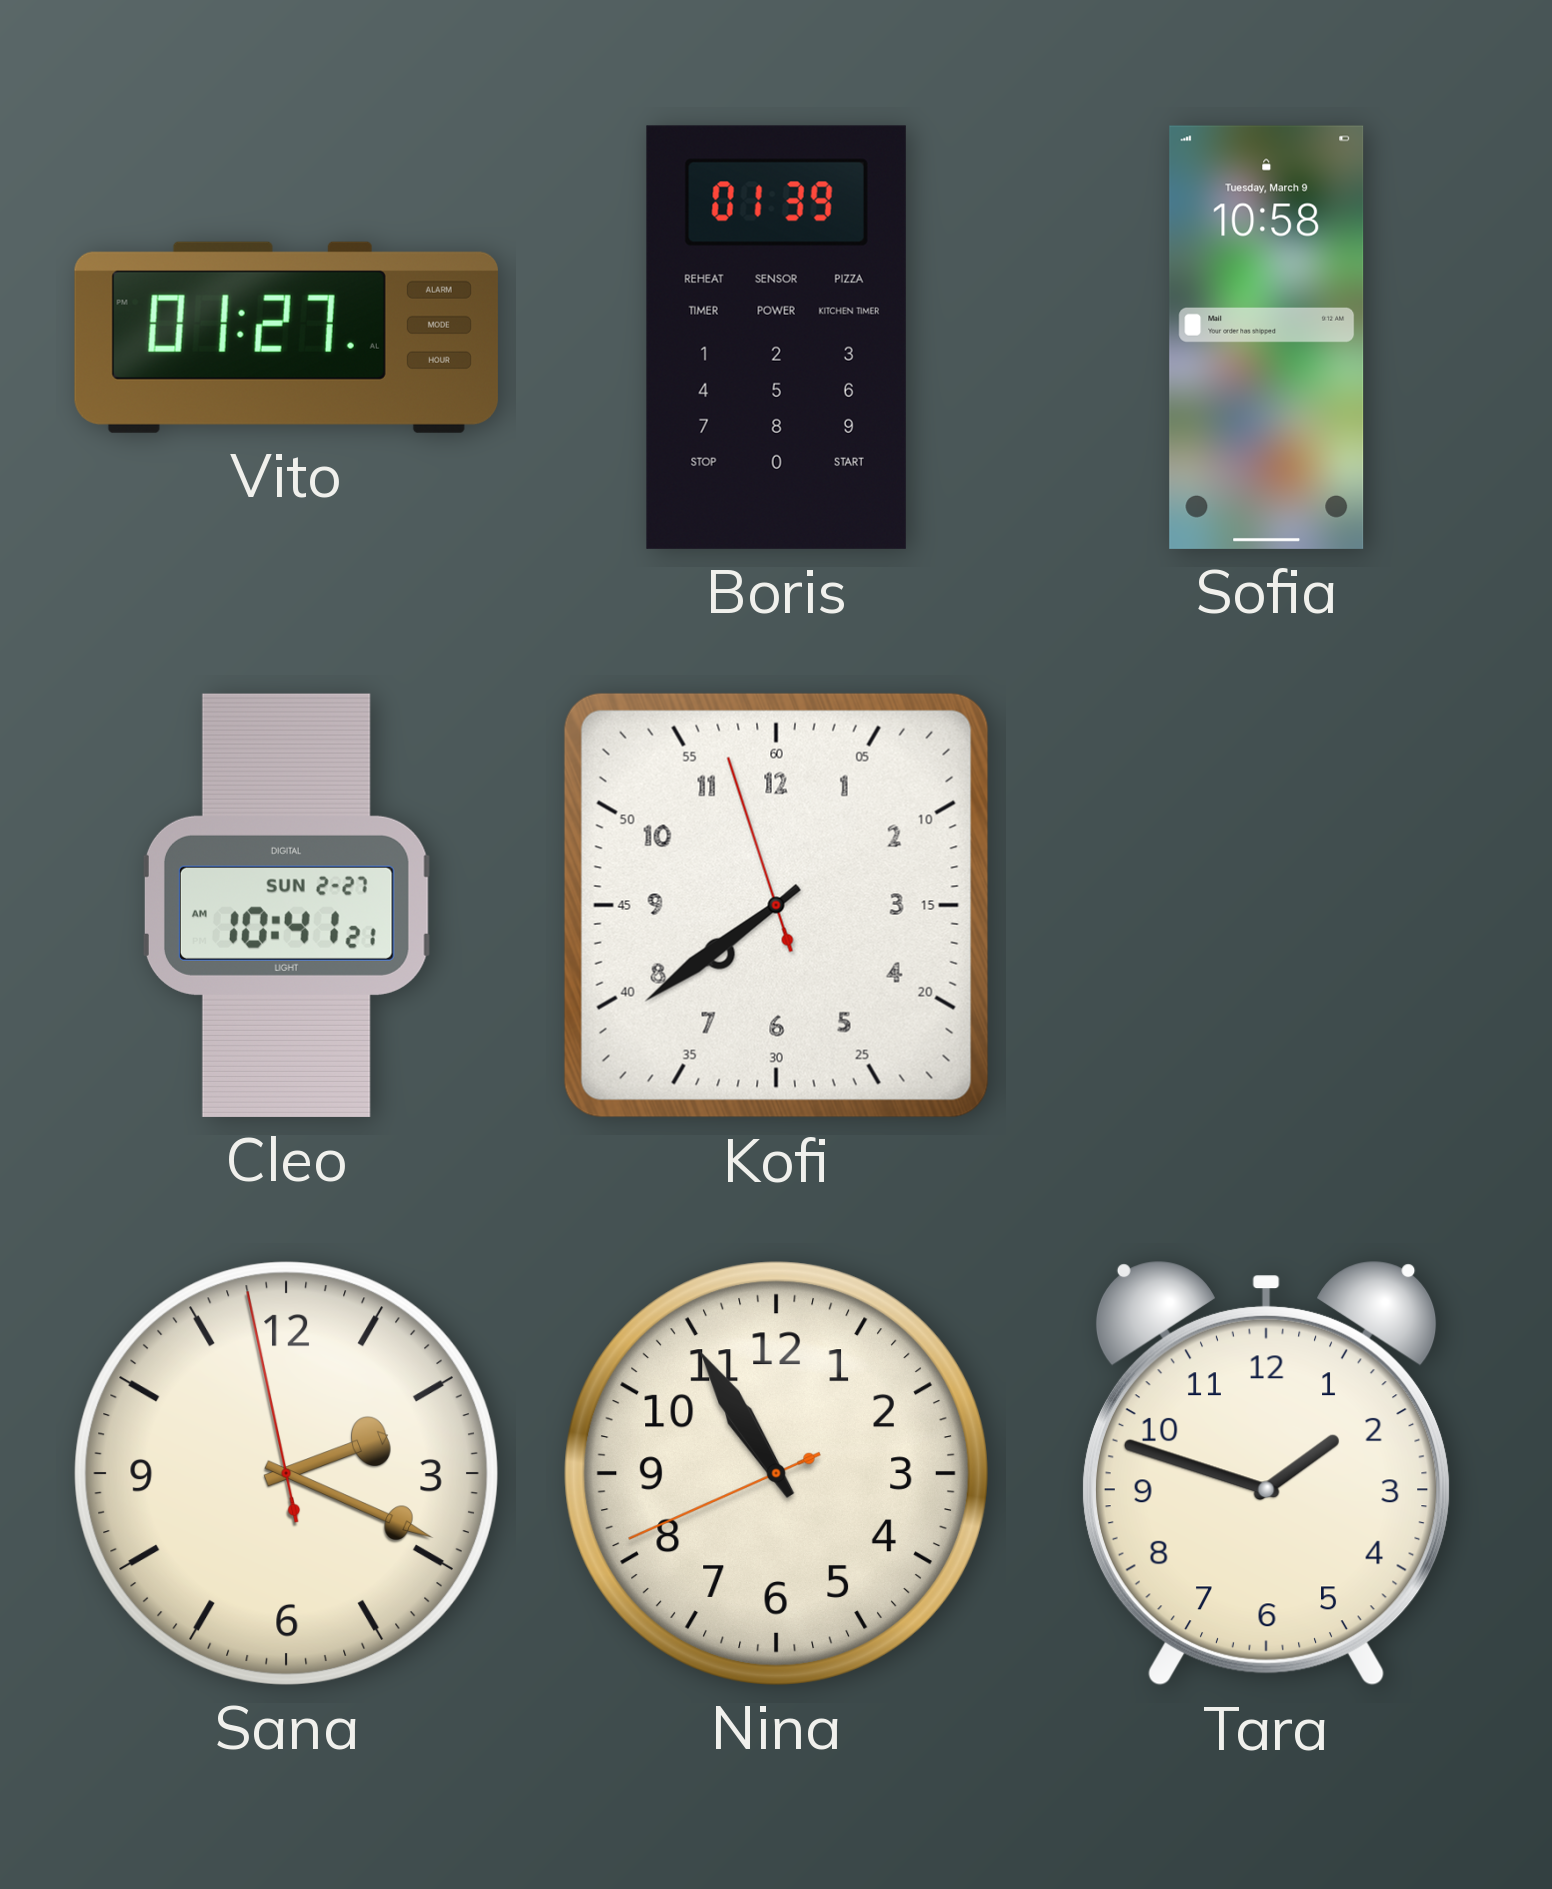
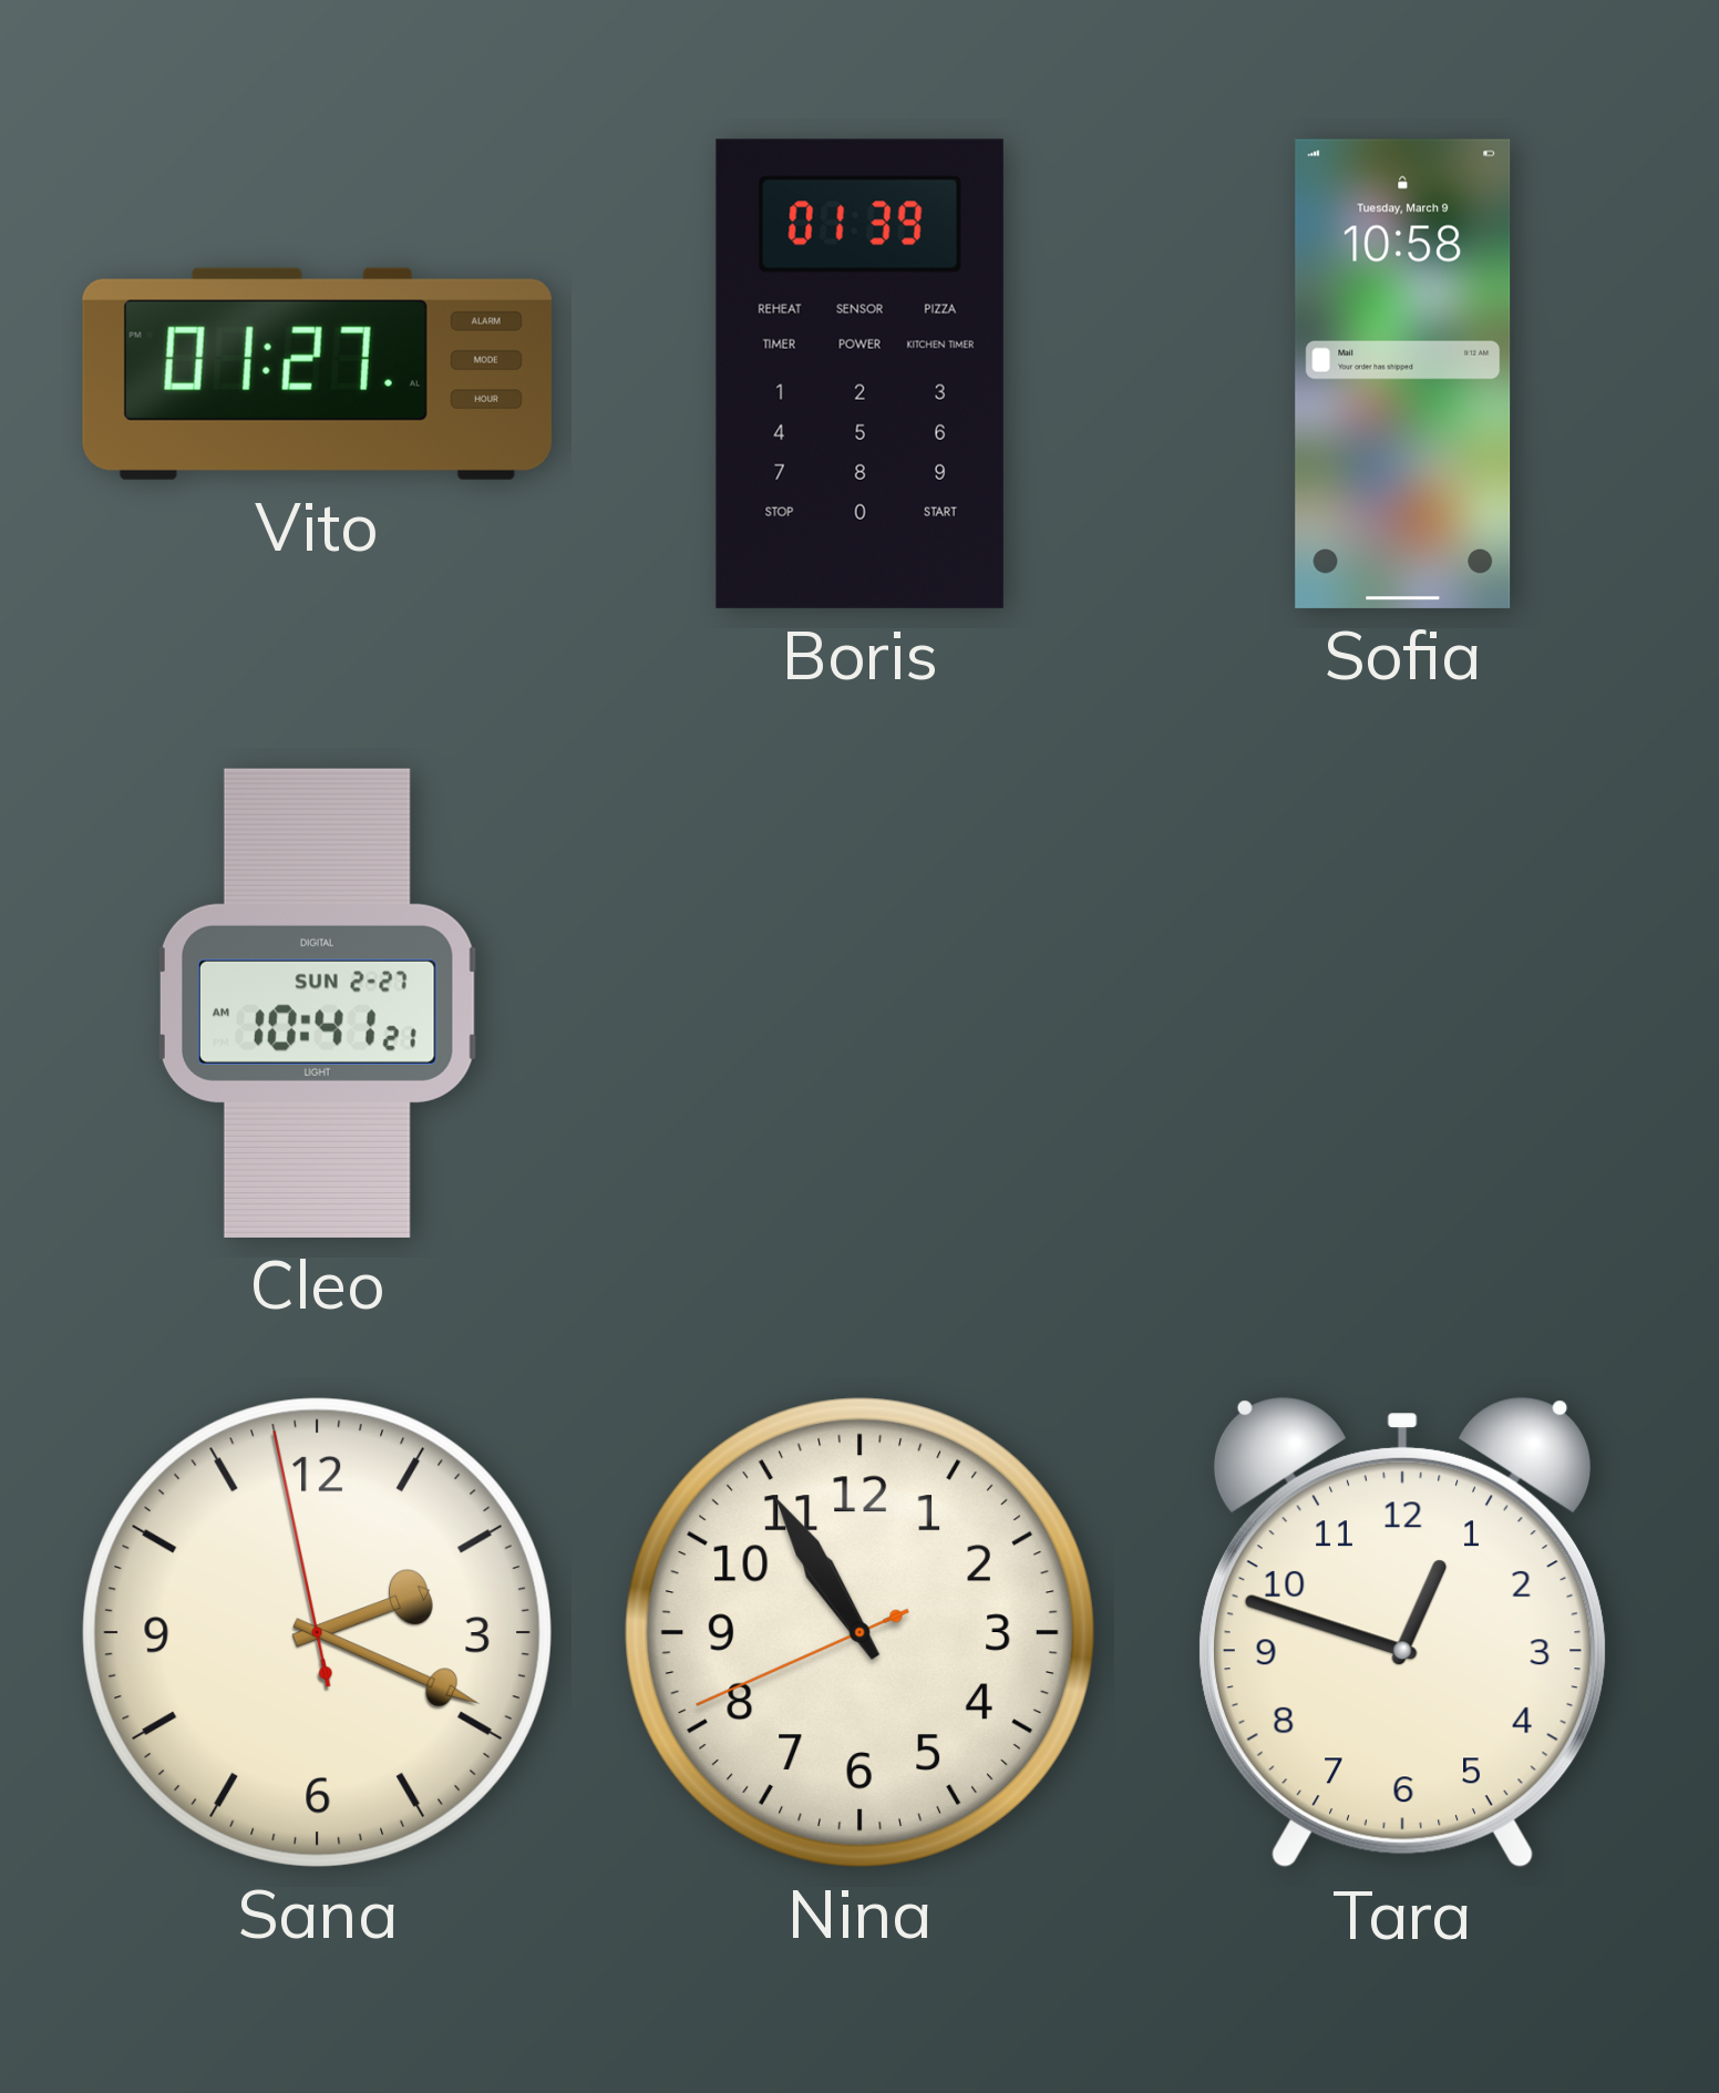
Kofi: 7:38 -> none
Tara: 1:48 -> 12:48
